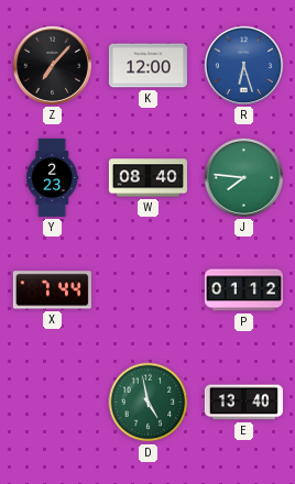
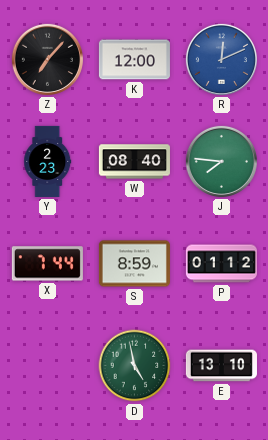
R: 6:27 -> 12:11
S: none -> 8:59
E: 13:40 -> 13:10
